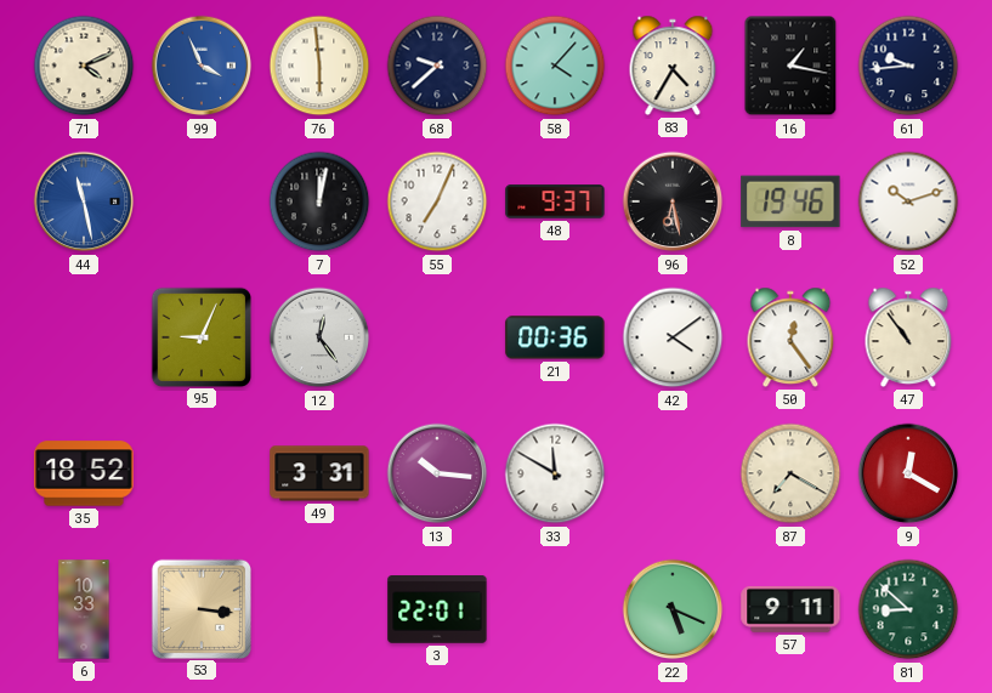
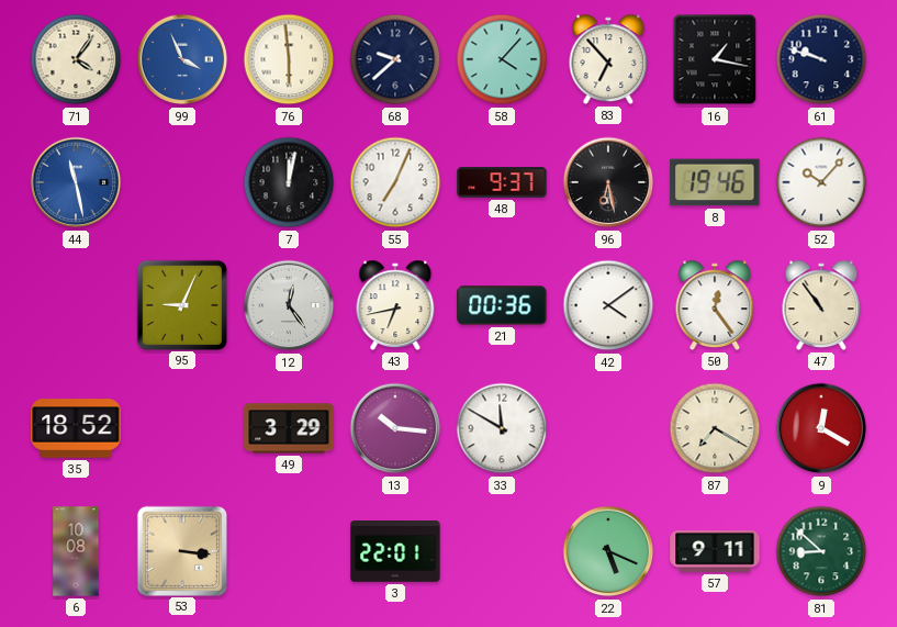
71: 4:11 -> 4:06
83: 4:35 -> 6:53
61: 9:44 -> 9:48
52: 10:12 -> 10:07
43: none -> 6:43
49: 3:31 -> 3:29
6: 10:33 -> 10:08
